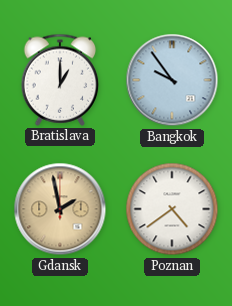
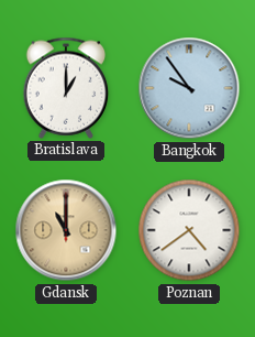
Gdansk: 1:58 -> 11:00
